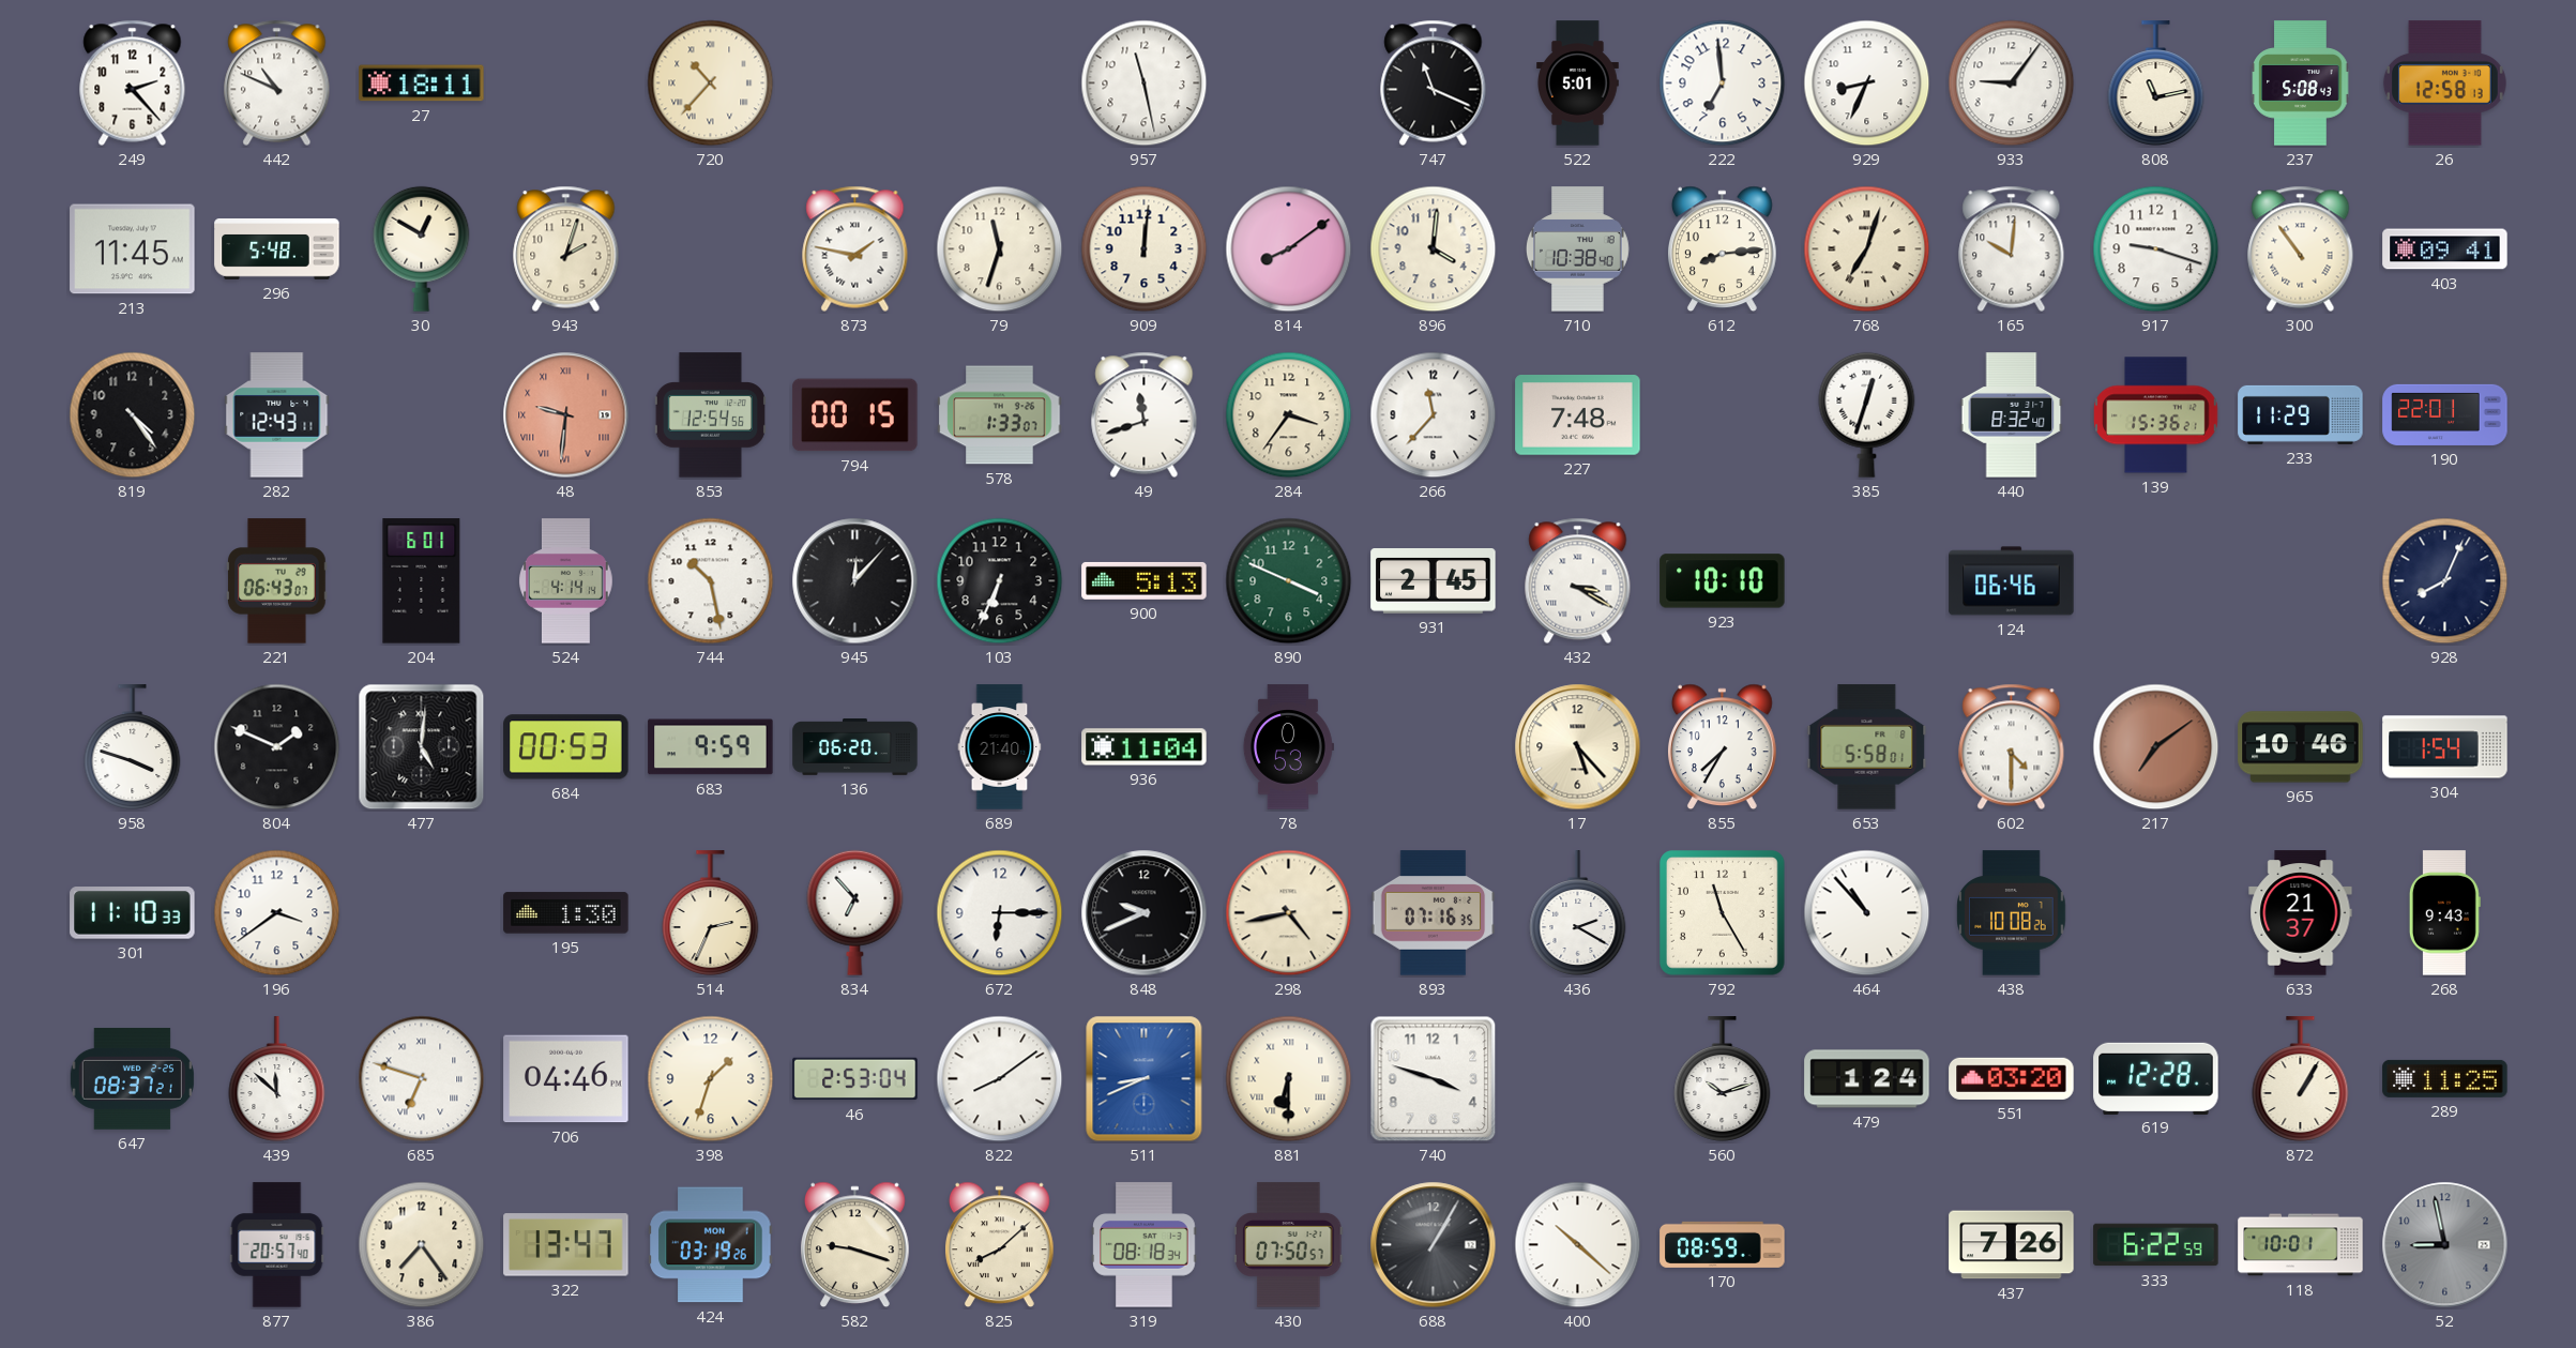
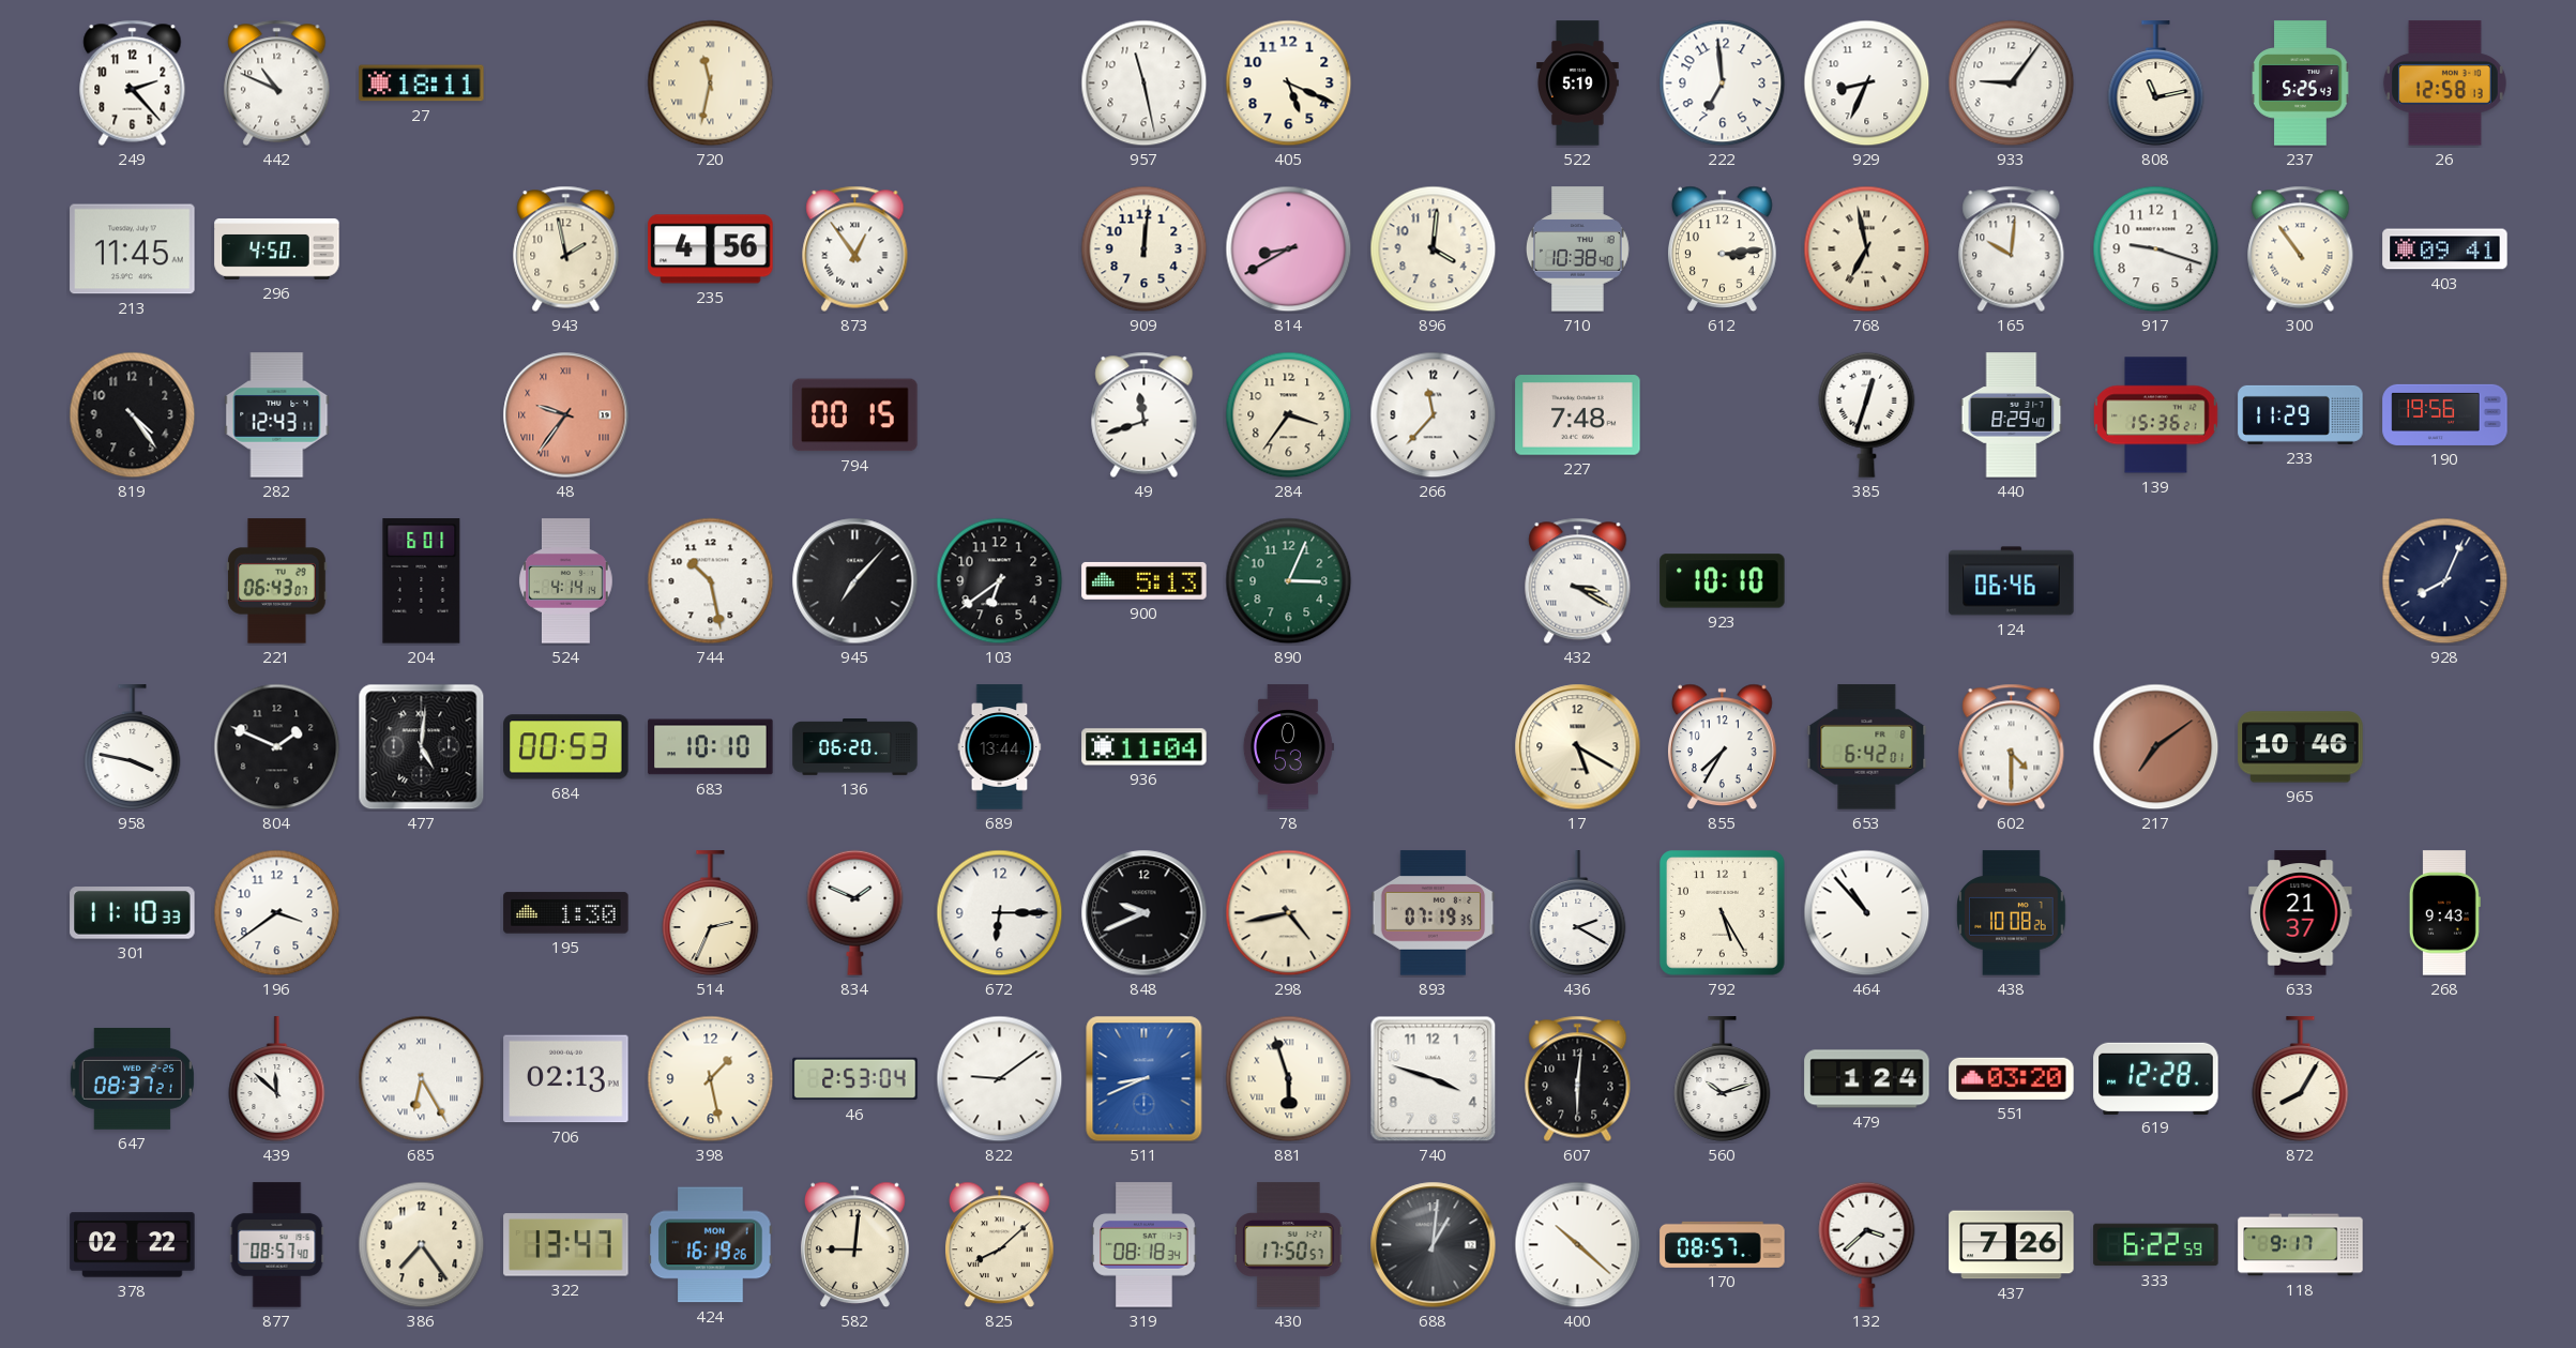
720: 10:37 -> 11:32
405: none -> 5:19
747: 11:19 -> none
522: 5:01 -> 5:19
237: 5:08 -> 5:25
296: 5:48 -> 4:50
30: 12:50 -> none
943: 2:03 -> 1:58
235: none -> 4:56
873: 1:47 -> 12:54
79: 11:33 -> none
814: 8:09 -> 8:40
612: 8:14 -> 3:14
768: 7:03 -> 6:58
48: 9:31 -> 9:36
853: 12:54 -> none
578: 1:33 -> none
440: 8:32 -> 8:29
190: 22:01 -> 19:56
945: 12:07 -> 7:07
103: 6:34 -> 6:39
890: 3:49 -> 3:04
931: 2:45 -> none
958: 3:48 -> 3:47
683: 9:59 -> 10:10
689: 21:40 -> 13:44
17: 5:23 -> 5:20
653: 5:58 -> 6:42
304: 1:54 -> none
834: 6:53 -> 1:49
893: 07:16 -> 07:19
792: 11:25 -> 5:25
685: 6:48 -> 6:25
706: 04:46 -> 02:13
398: 1:33 -> 1:28
822: 8:09 -> 9:09
881: 6:30 -> 5:57
607: none -> 6:01
872: 1:05 -> 8:05
289: 11:25 -> none
378: none -> 02:22
877: 20:57 -> 08:57
424: 03:19 -> 16:19
582: 9:18 -> 9:01
430: 07:50 -> 17:50
688: 1:05 -> 1:01
170: 08:59 -> 08:57
132: none -> 3:38
118: 10:01 -> 9:17
52: 8:58 -> none
